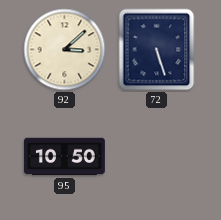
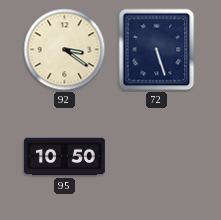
92: 3:08 -> 3:21
